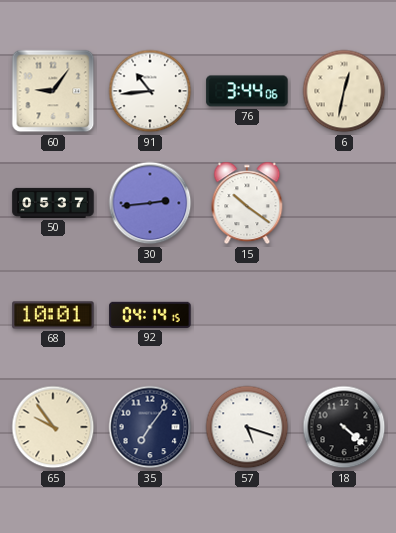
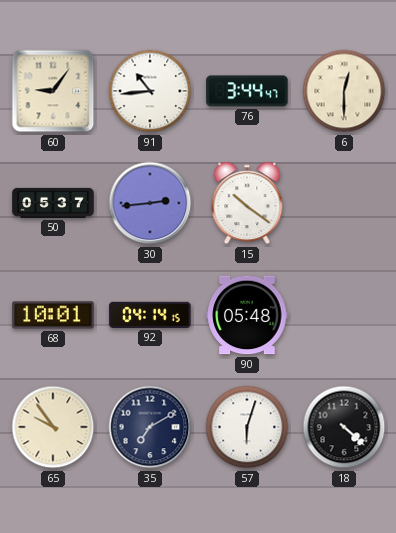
76: 3:44:06 -> 3:44:47
6: 12:32 -> 12:30
90: none -> 05:48
35: 7:06 -> 7:10
57: 5:18 -> 6:03
